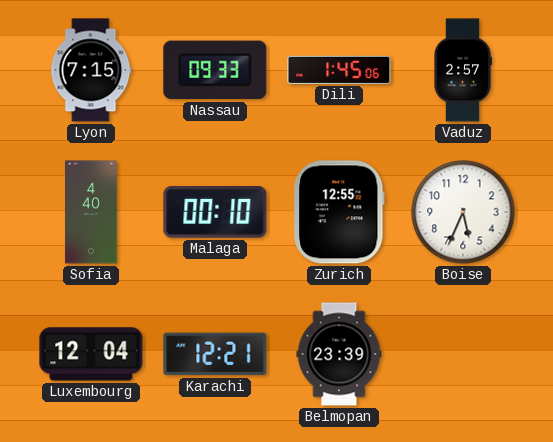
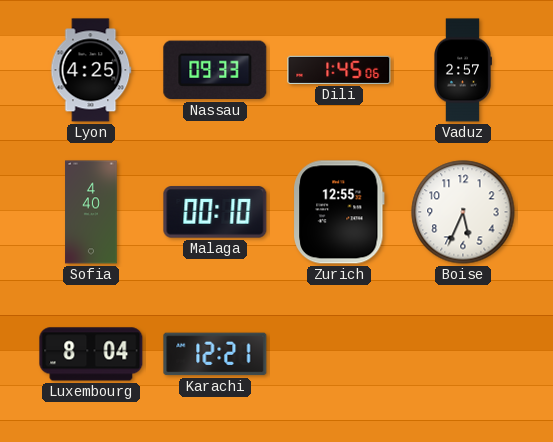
Lyon: 7:15 -> 4:25
Luxembourg: 12:04 -> 8:04
Belmopan: 23:39 -> none
